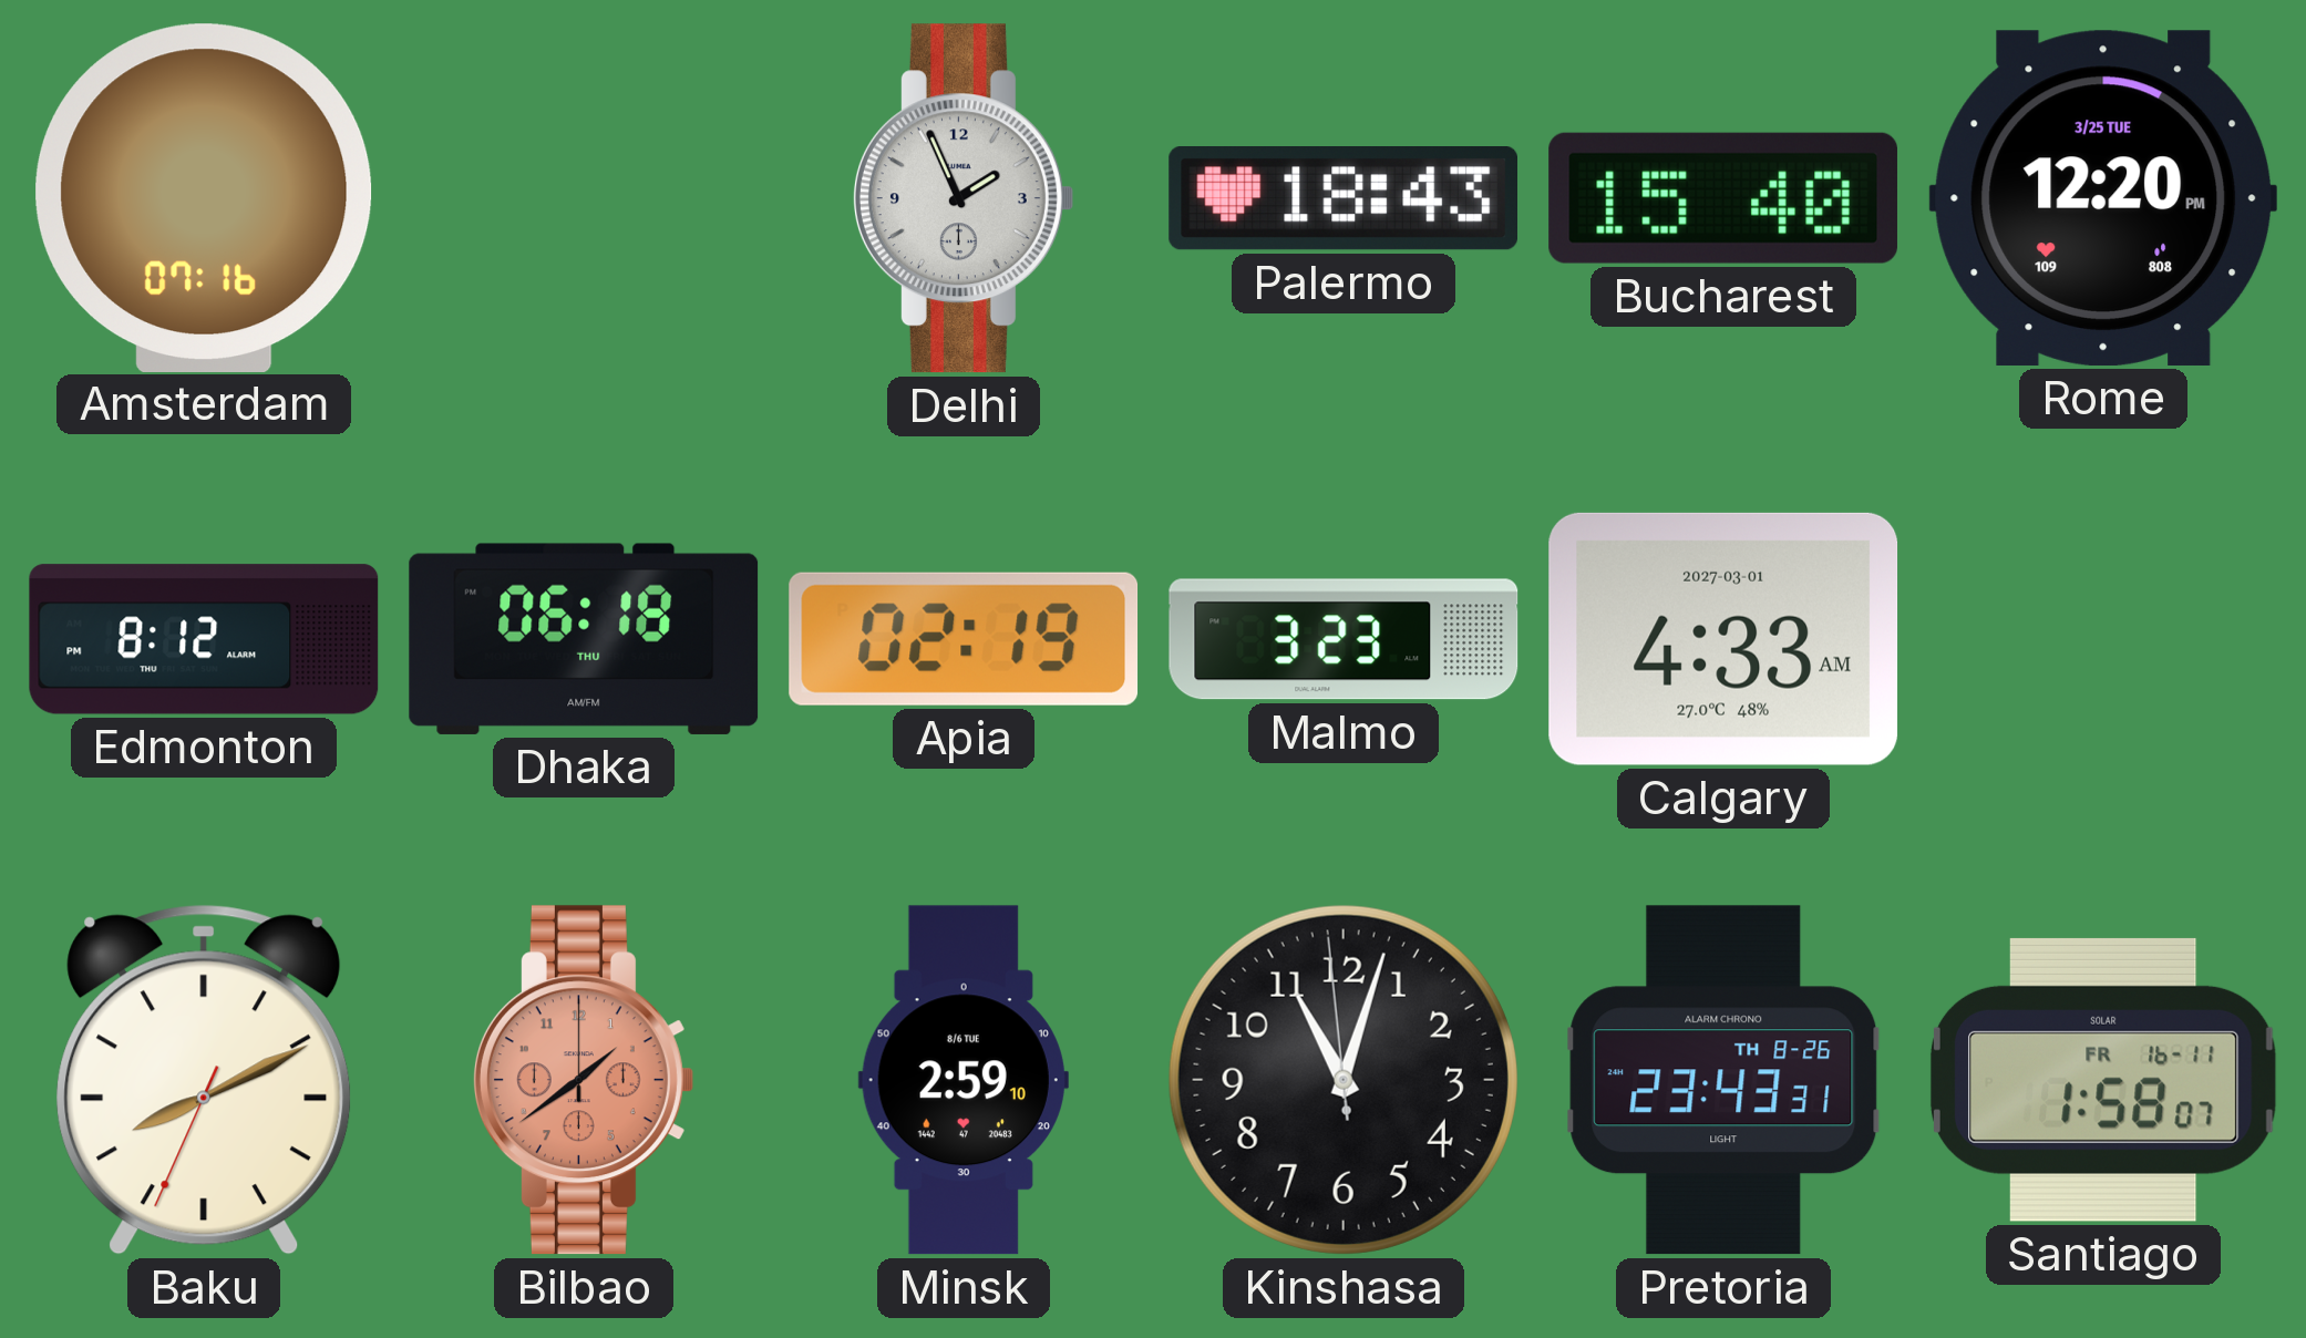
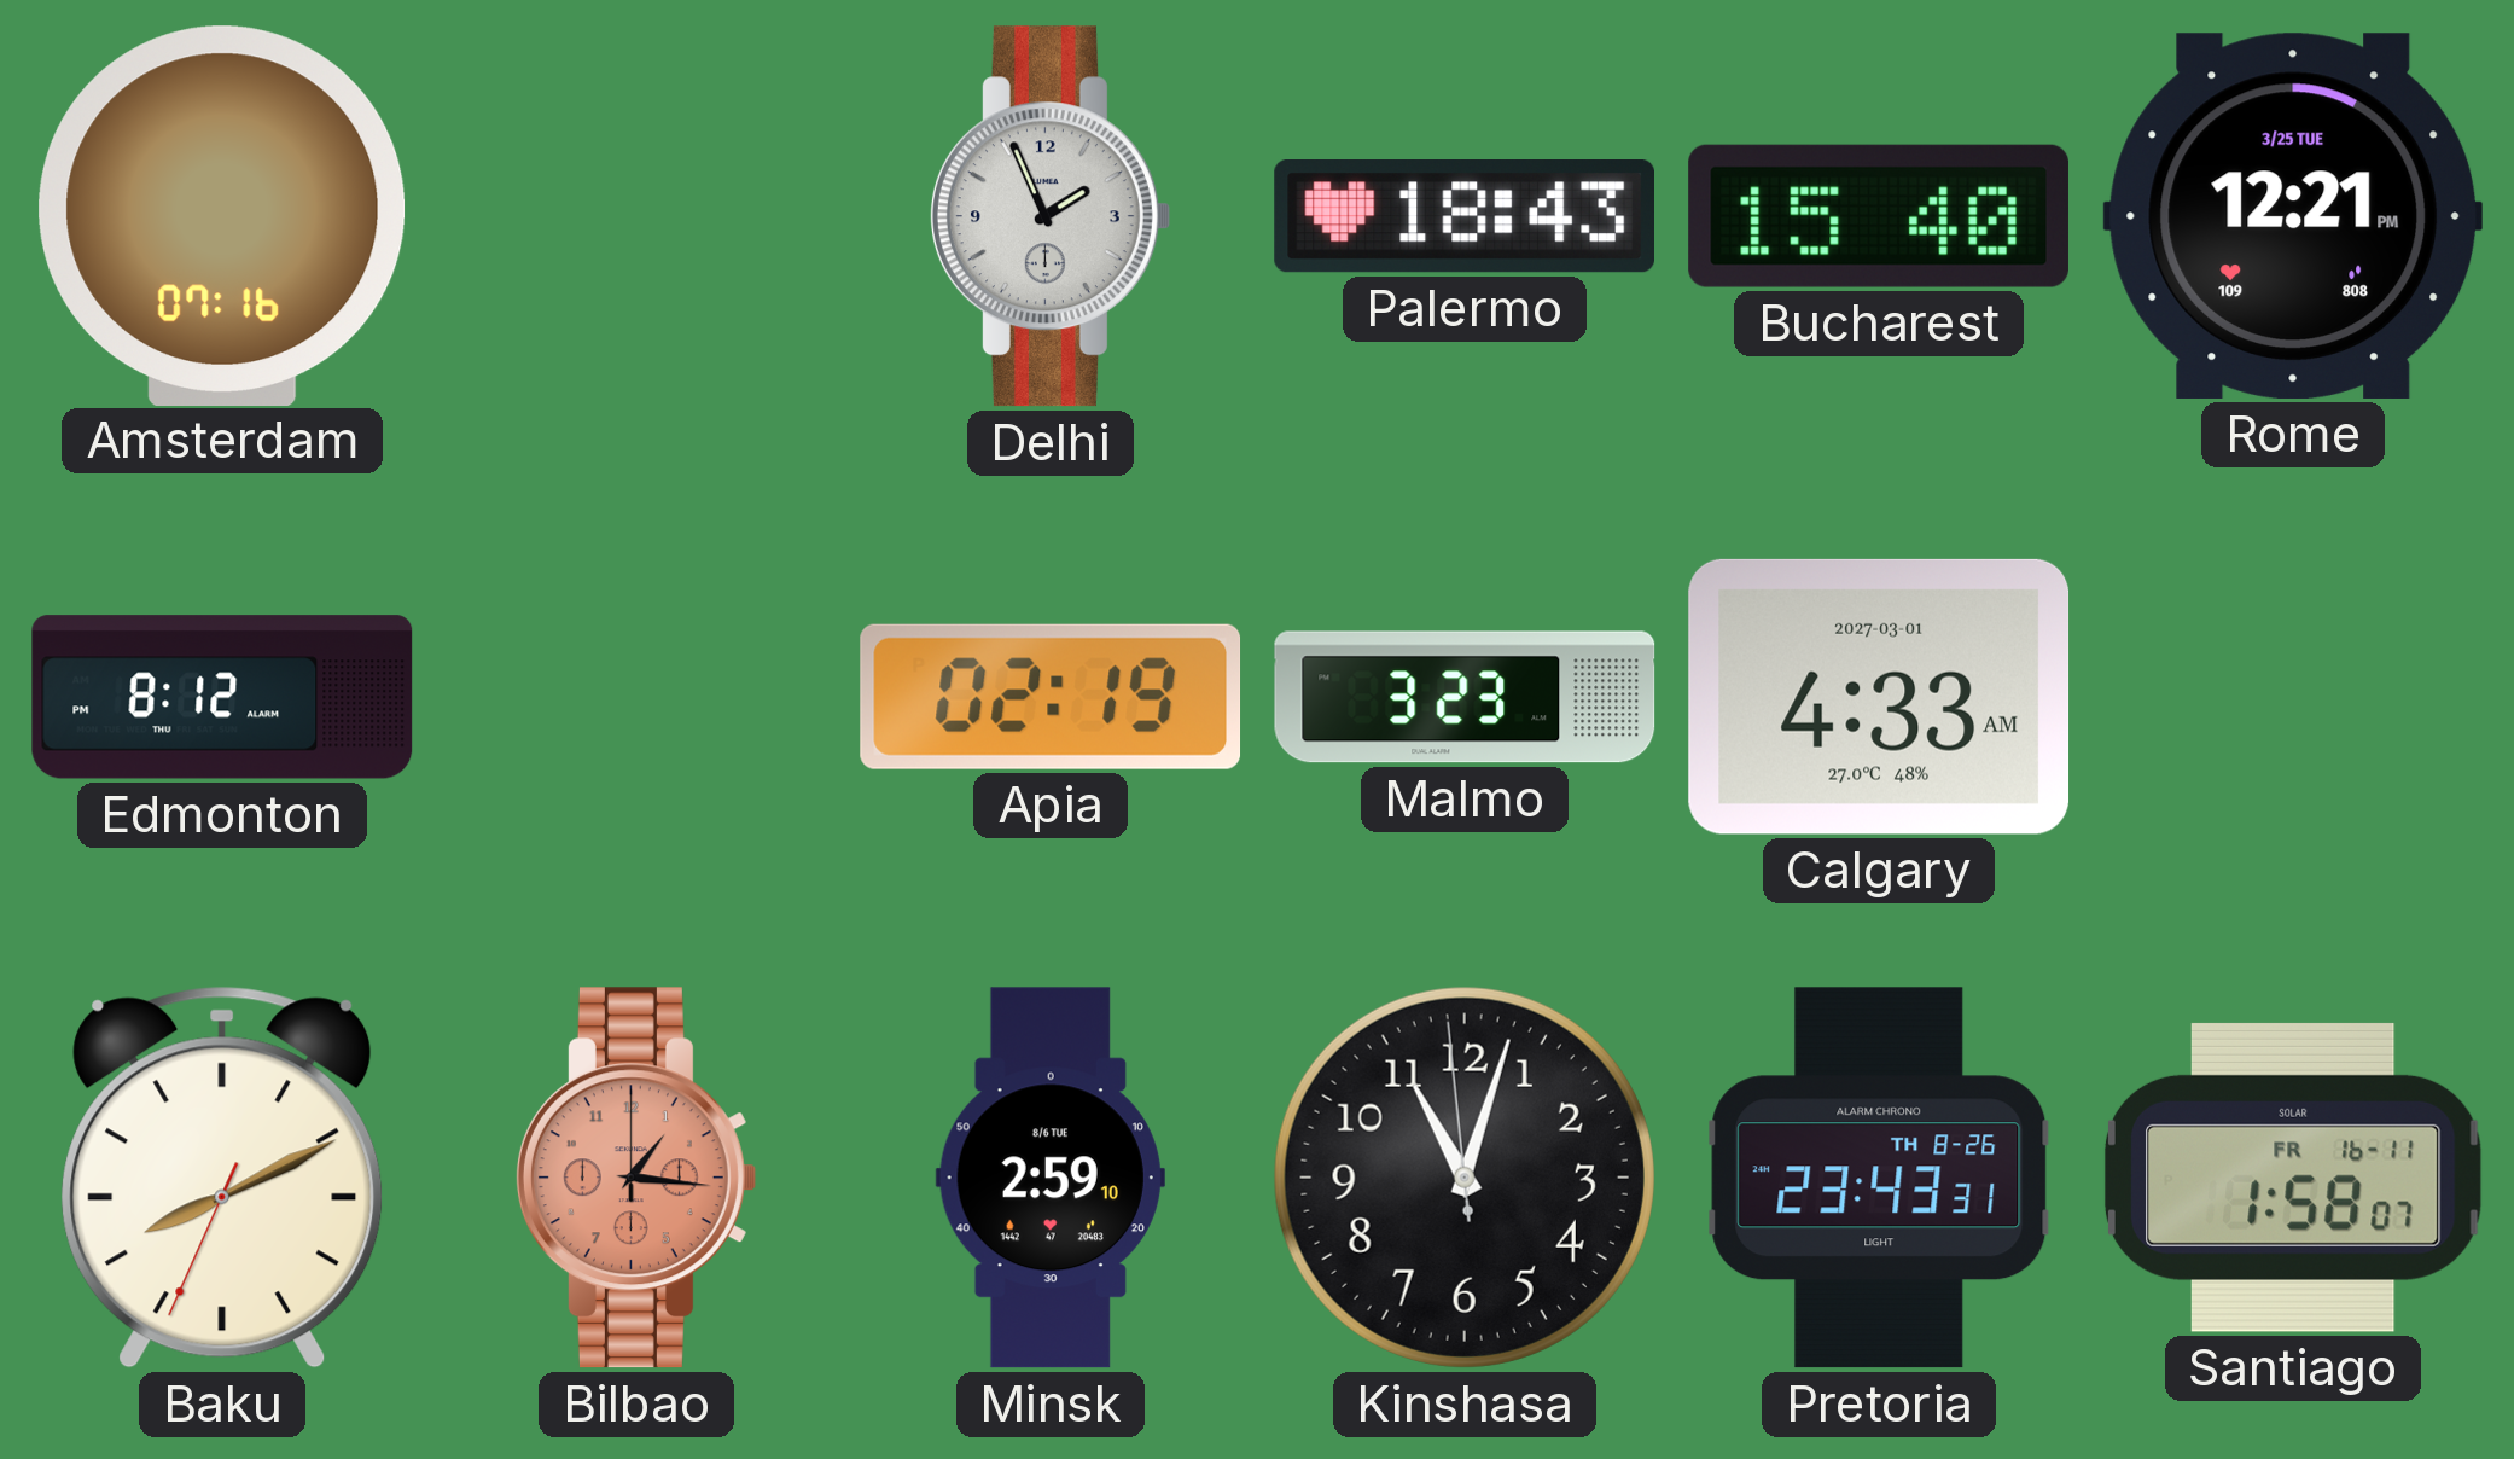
Rome: 12:20 -> 12:21
Dhaka: 06:18 -> none
Bilbao: 1:39 -> 1:16
